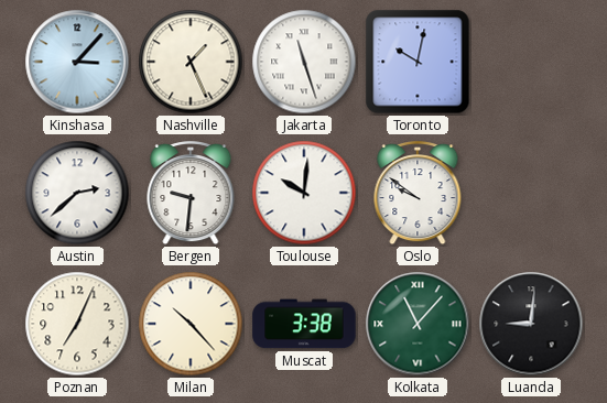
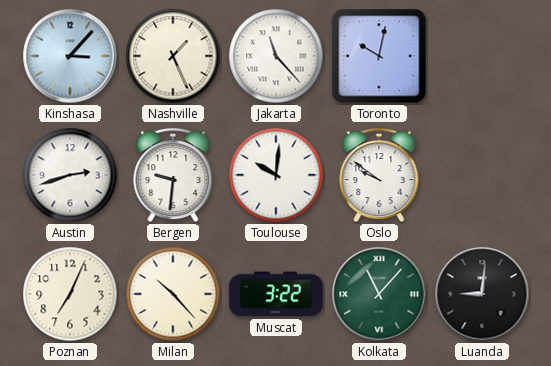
Jakarta: 11:27 -> 11:23
Austin: 2:38 -> 2:42
Muscat: 3:38 -> 3:22
